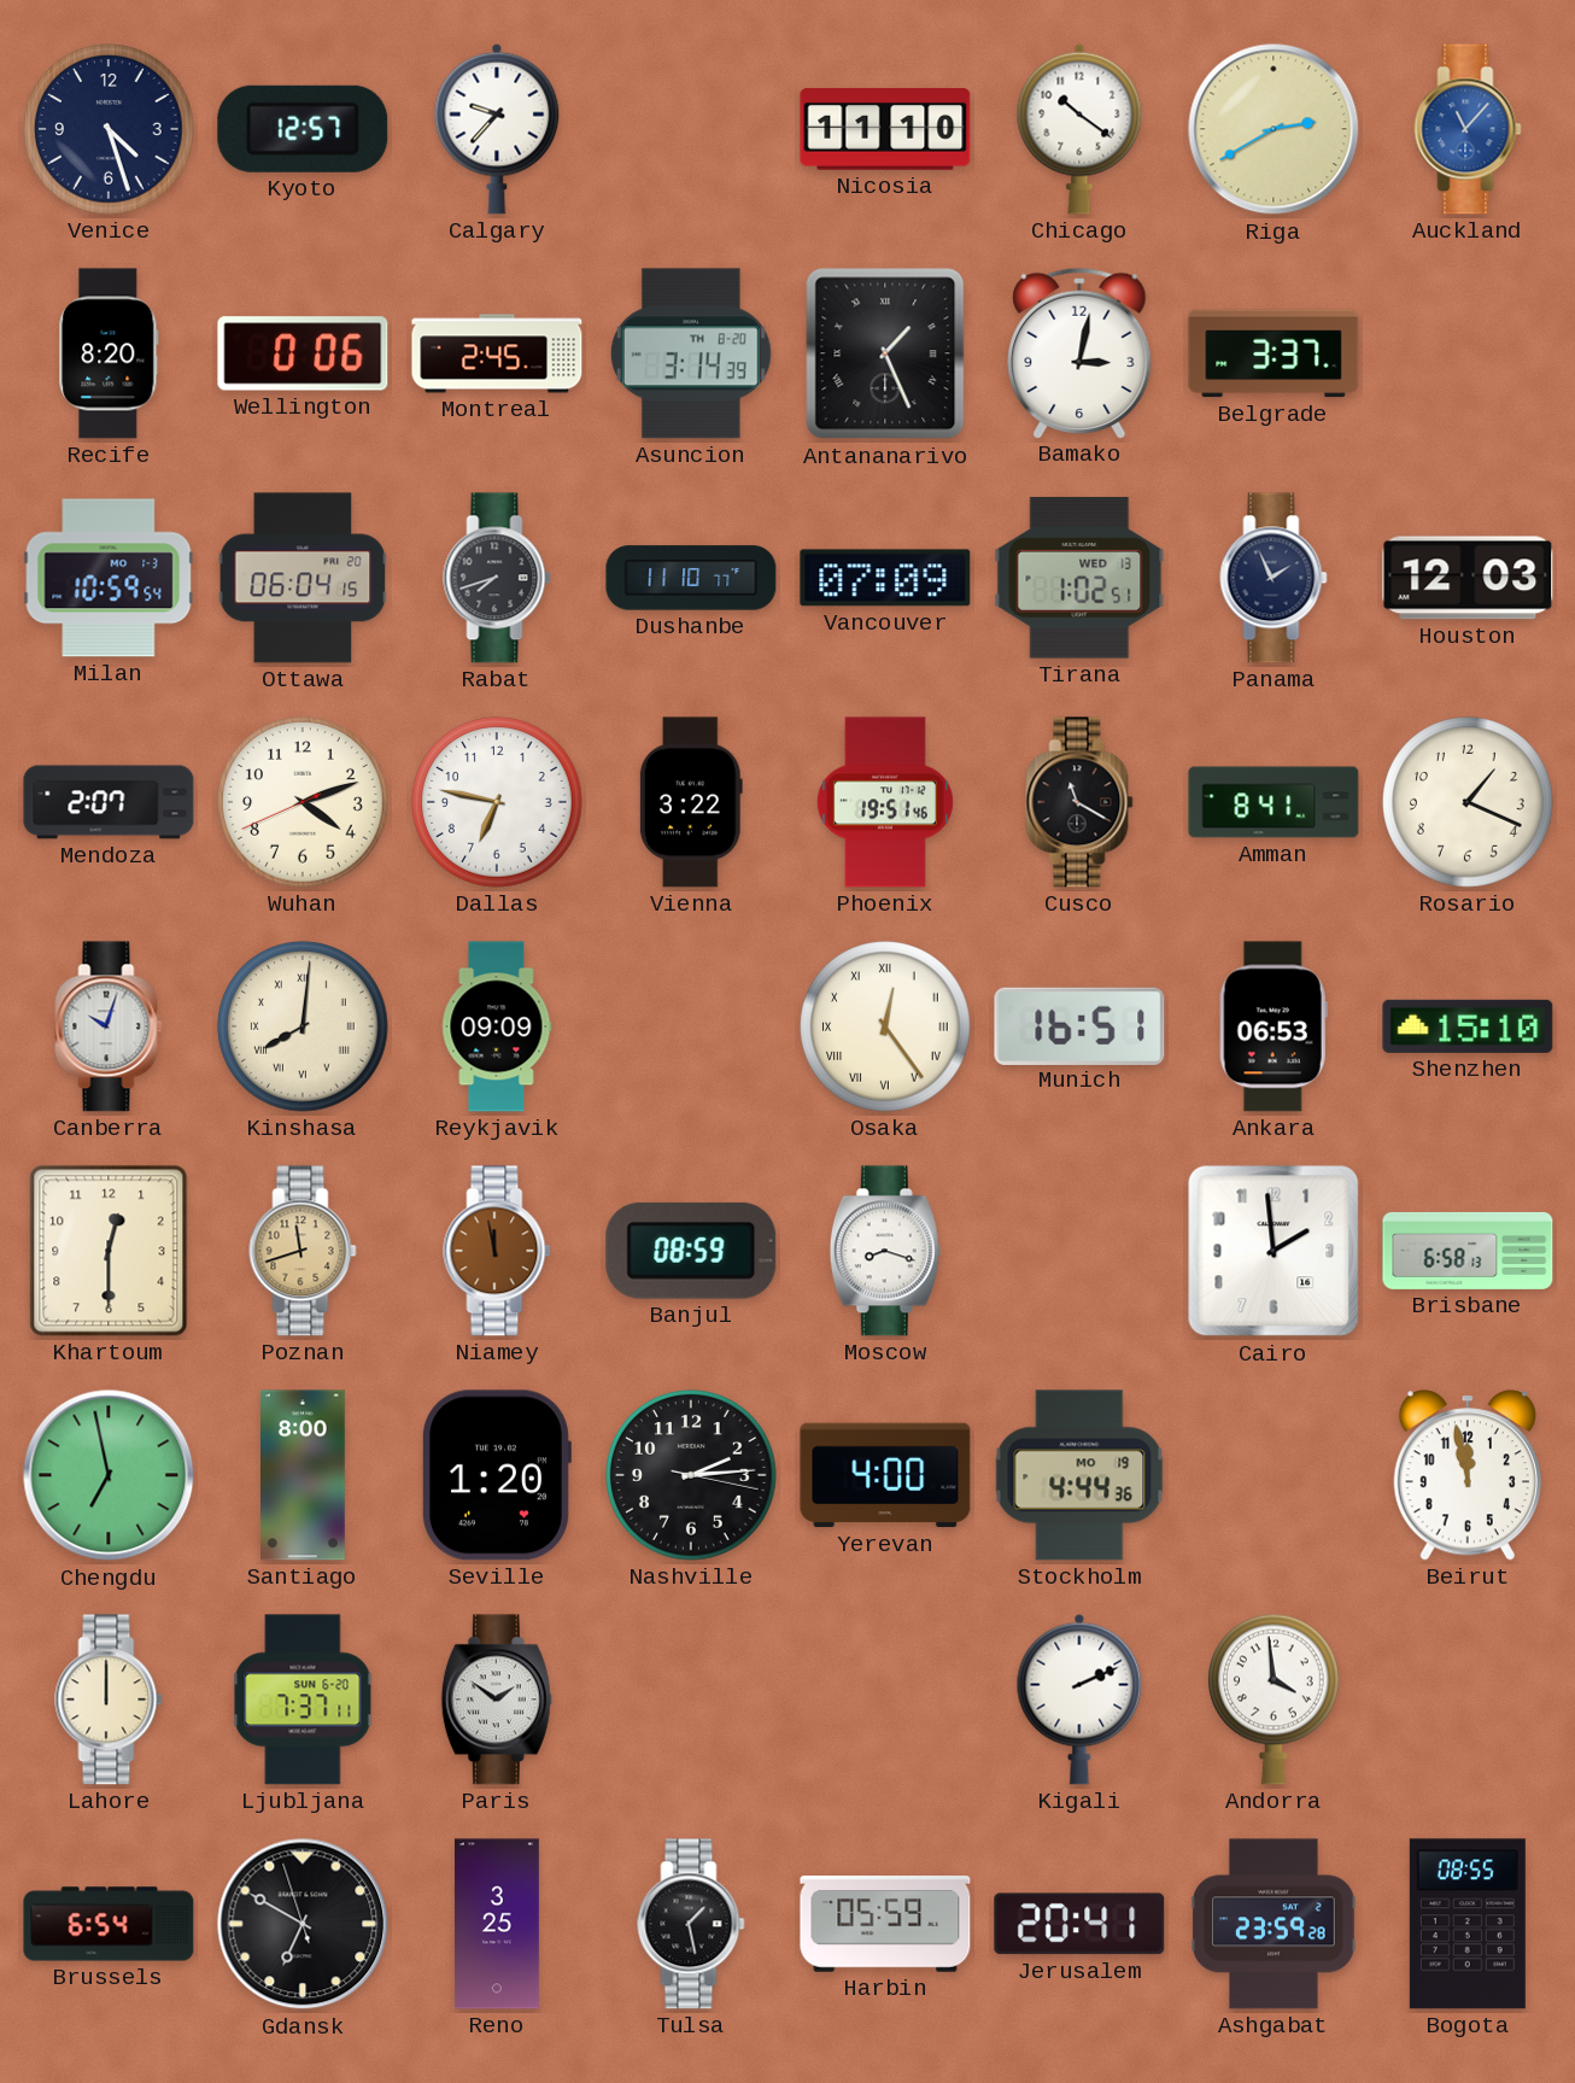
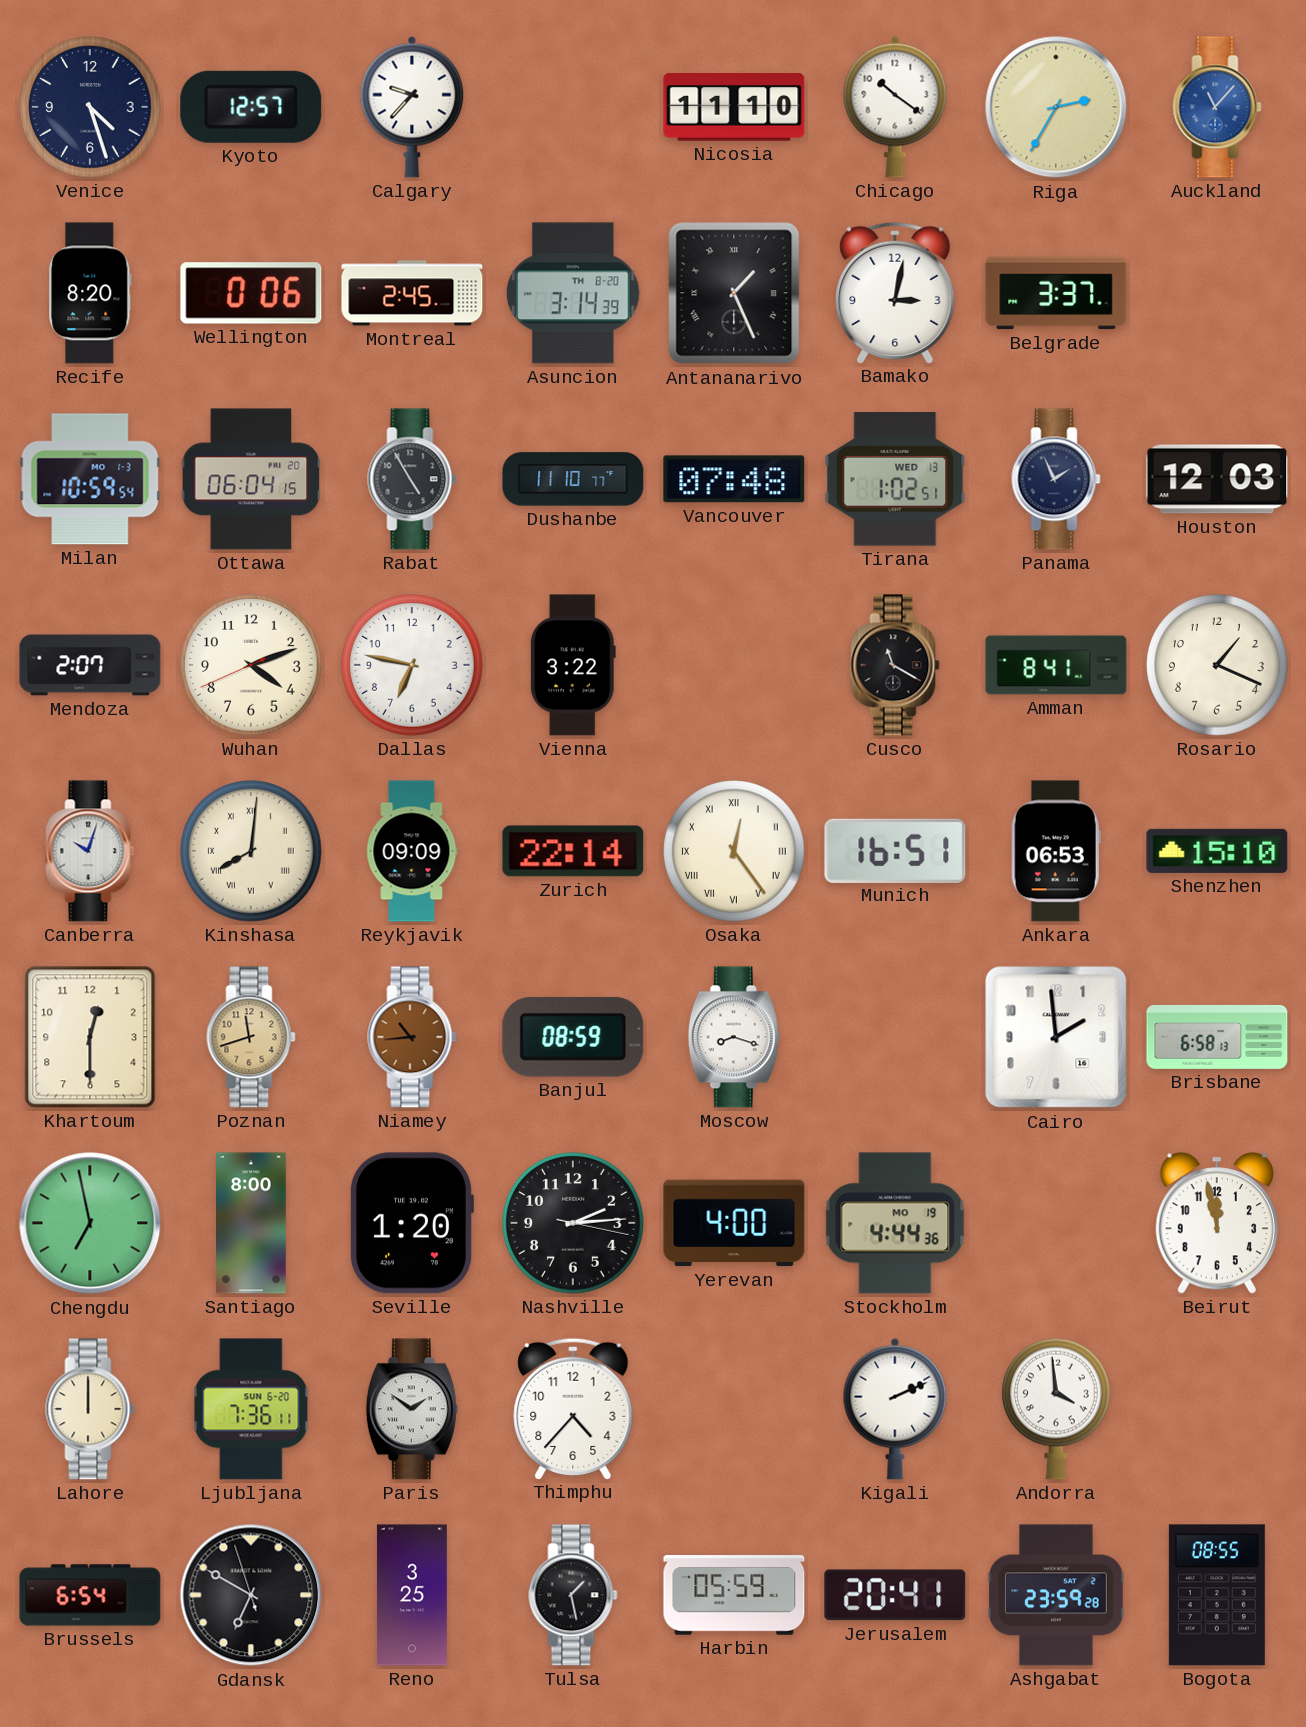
Riga: 2:40 -> 2:35
Rabat: 7:42 -> 4:55
Vancouver: 07:09 -> 07:48
Phoenix: 19:51 -> none
Zurich: none -> 22:14
Niamey: 11:58 -> 10:44
Ljubljana: 7:37 -> 7:36
Thimphu: none -> 4:37
